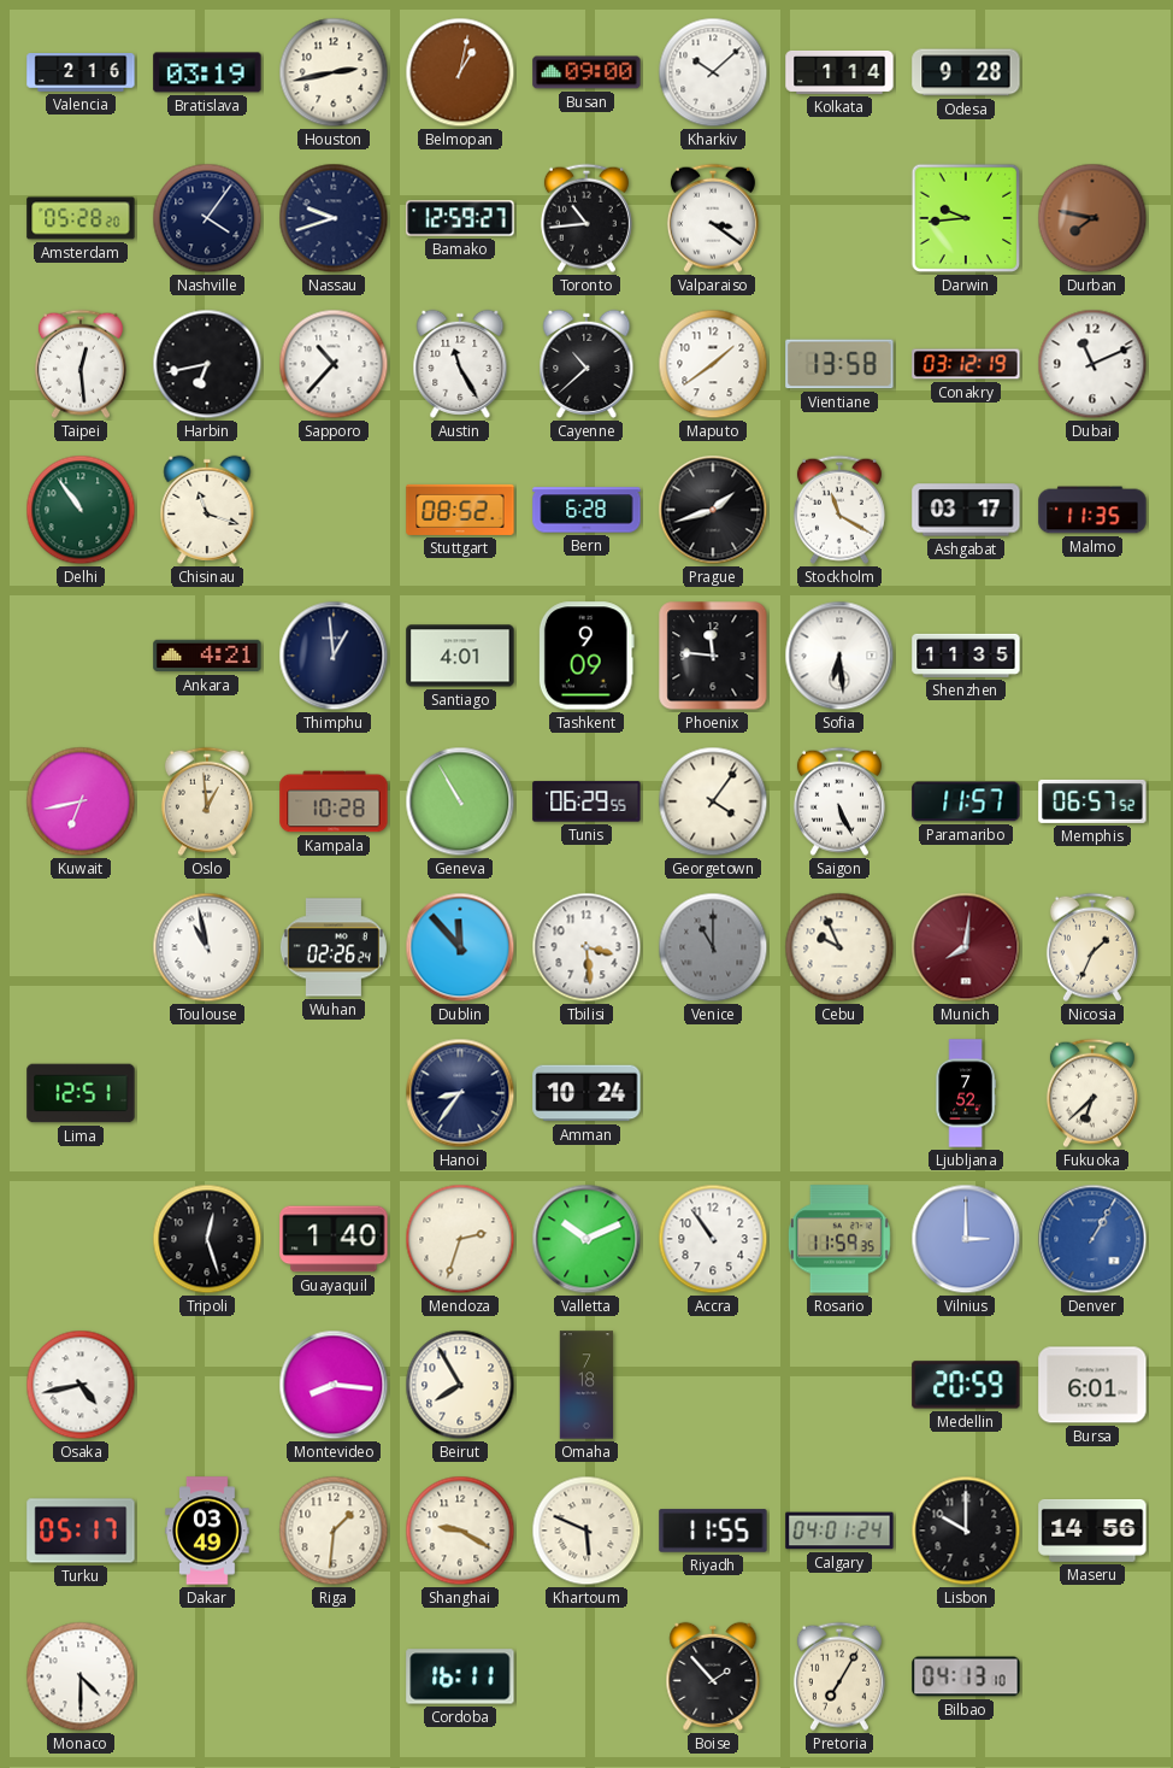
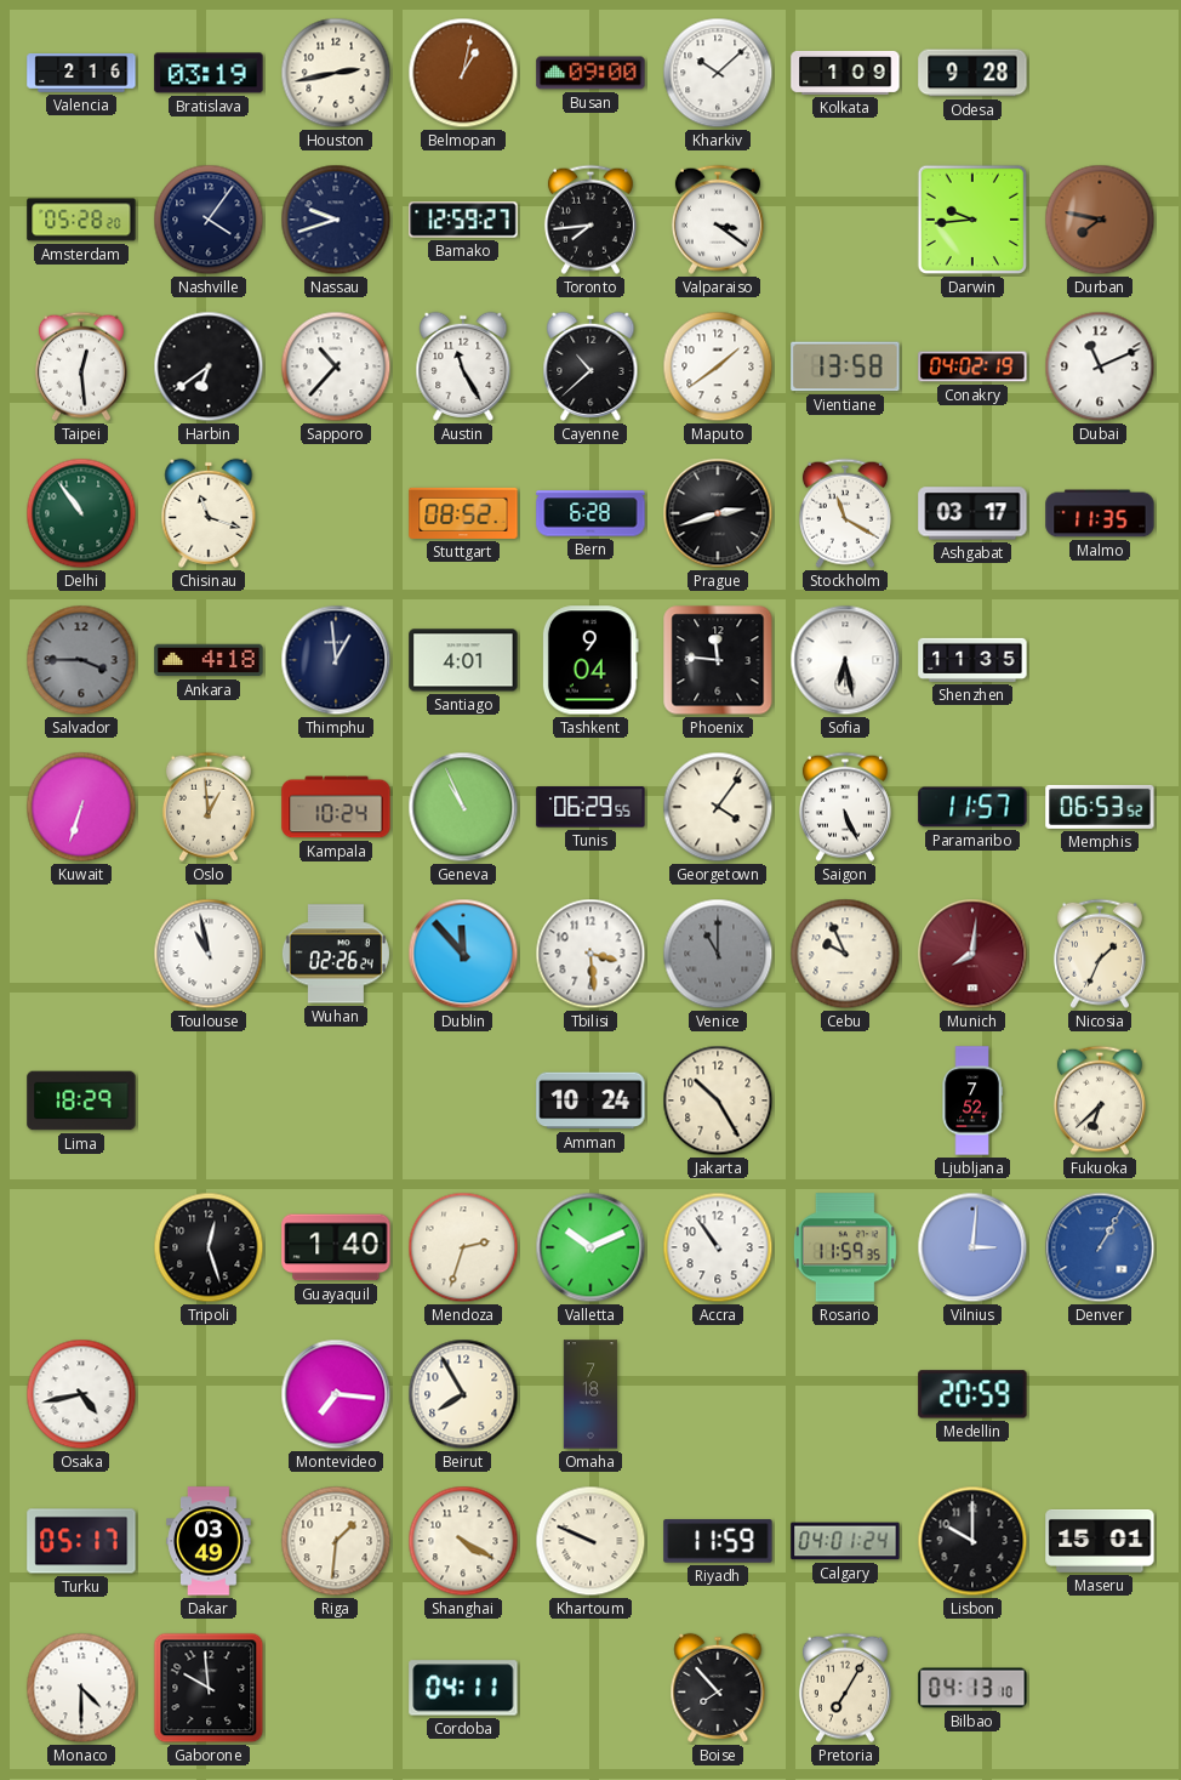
Kolkata: 1:14 -> 1:09
Toronto: 10:44 -> 7:44
Harbin: 6:43 -> 6:39
Conakry: 03:12 -> 04:02
Prague: 1:42 -> 2:42
Salvador: none -> 3:45
Ankara: 4:21 -> 4:18
Tashkent: 9:09 -> 9:04
Sofia: 6:29 -> 6:28
Kuwait: 6:43 -> 6:33
Kampala: 10:28 -> 10:24
Geneva: 10:55 -> 10:56
Memphis: 06:57 -> 06:53
Lima: 12:51 -> 18:29
Hanoi: 8:36 -> none
Jakarta: none -> 10:25
Vilnius: 3:00 -> 3:01
Montevideo: 8:16 -> 7:16
Bursa: 6:01 -> none
Shanghai: 9:20 -> 4:20
Khartoum: 5:49 -> 9:49
Riyadh: 11:55 -> 11:59
Maseru: 14:56 -> 15:01
Gaborone: none -> 9:59
Cordoba: 16:11 -> 04:11
Boise: 1:53 -> 7:53
